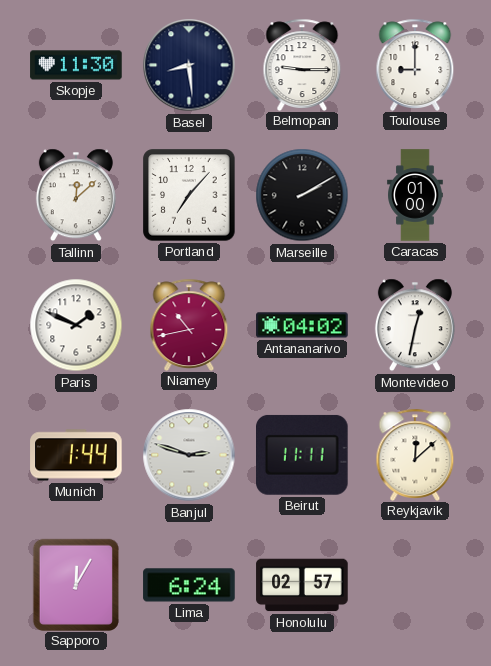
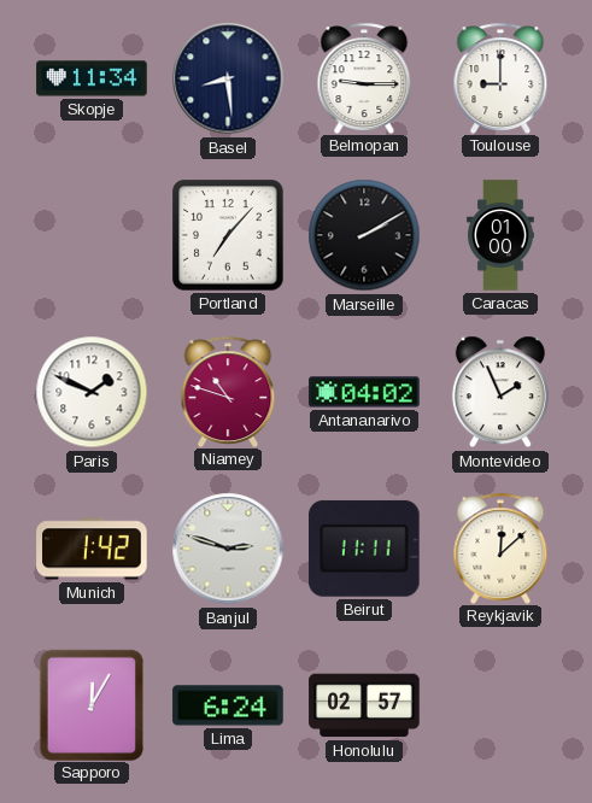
Skopje: 11:30 -> 11:34
Tallinn: 12:08 -> none
Niamey: 10:43 -> 10:48
Montevideo: 12:32 -> 1:56
Munich: 1:44 -> 1:42
